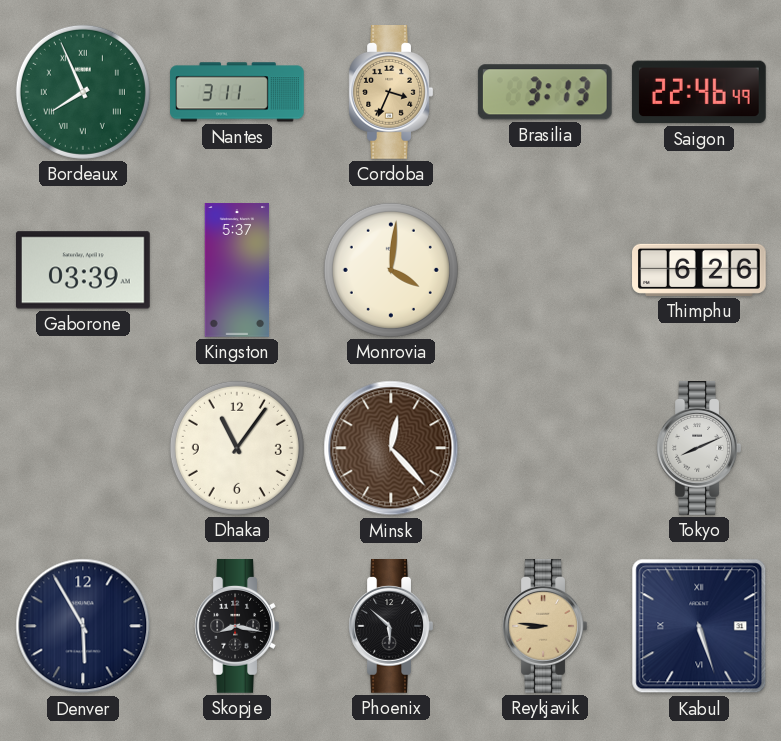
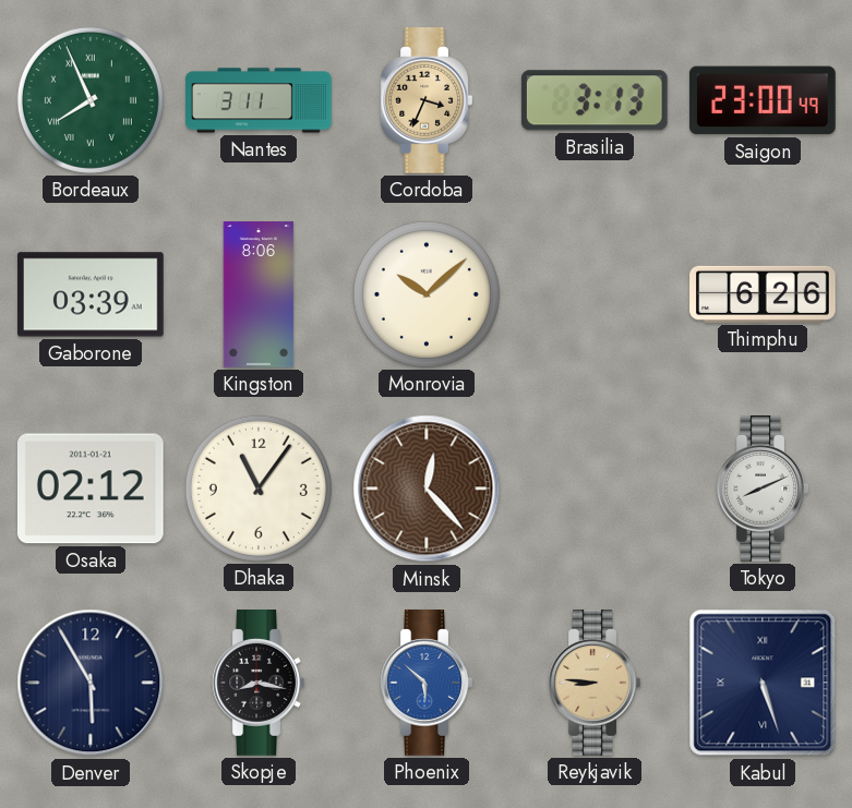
Saigon: 22:46 -> 23:00
Kingston: 5:37 -> 8:06
Monrovia: 4:01 -> 10:08
Osaka: none -> 02:12
Phoenix dial: black -> blue
